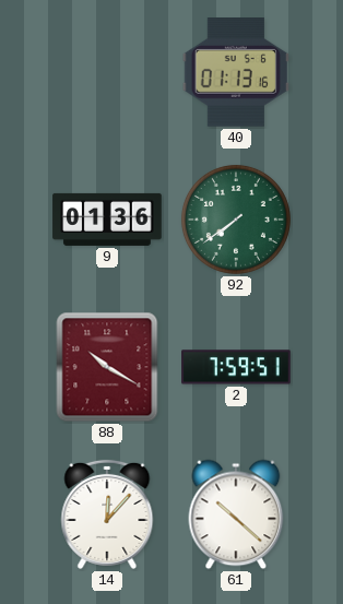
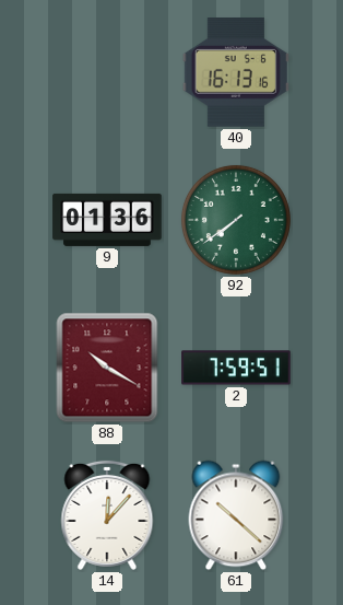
40: 01:13 -> 16:13
